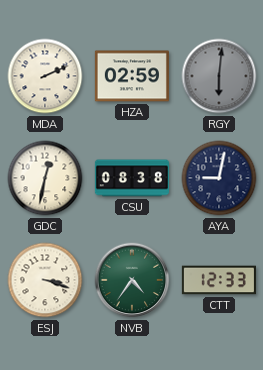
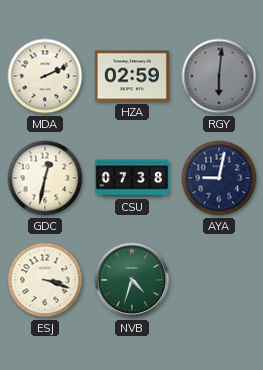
CSU: 08:38 -> 07:38
NVB: 4:36 -> 4:33
CTT: 12:33 -> none
